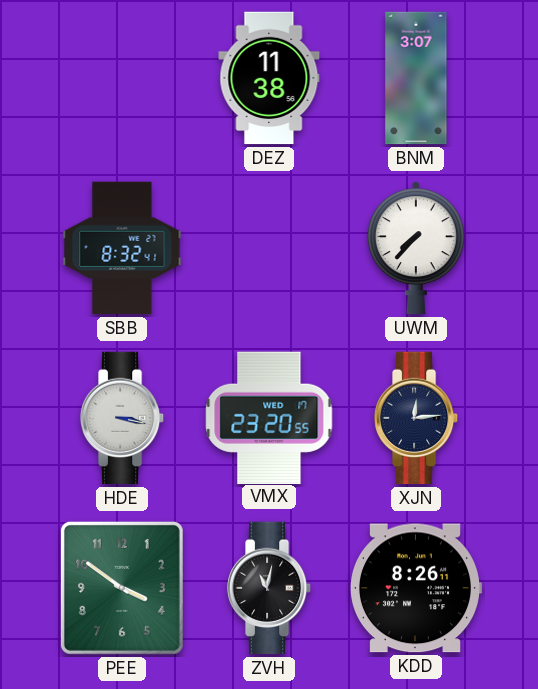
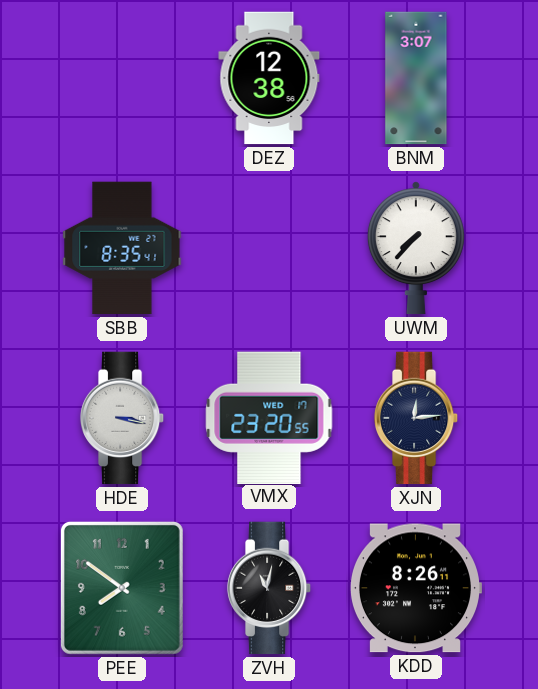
DEZ: 11:38 -> 12:38
SBB: 8:32 -> 8:35
PEE: 3:51 -> 7:51
